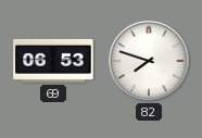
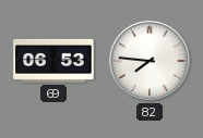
82: 7:48 -> 7:46
